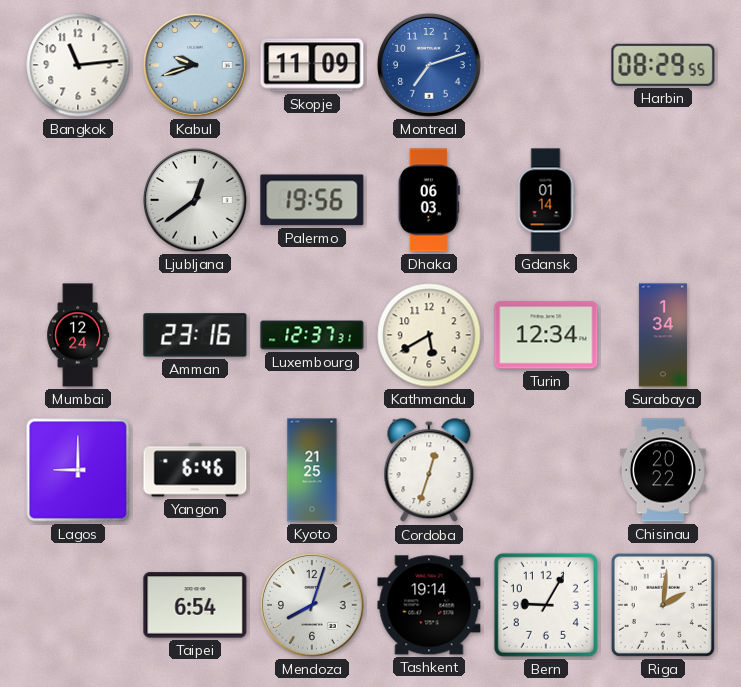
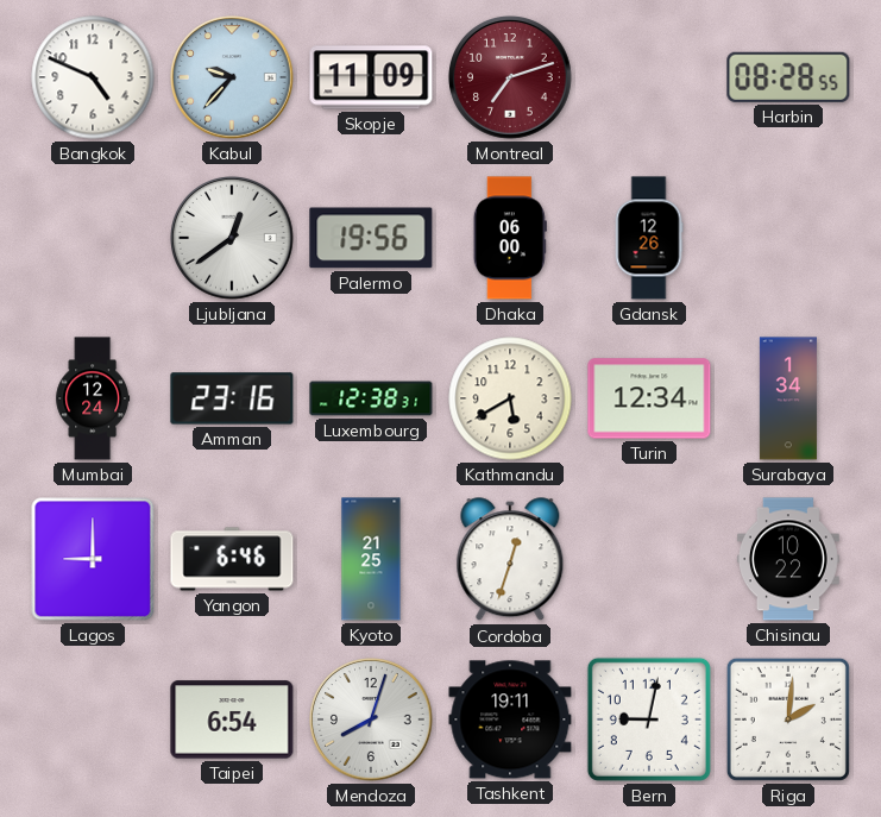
Bangkok: 11:14 -> 4:49
Kabul: 9:42 -> 9:37
Montreal dial: blue -> burgundy
Harbin: 08:29 -> 08:28
Dhaka: 06:03 -> 06:00
Gdansk: 01:14 -> 12:26
Luxembourg: 12:37 -> 12:38
Chisinau: 20:22 -> 10:22
Tashkent: 19:14 -> 19:11
Bern: 9:05 -> 9:02
